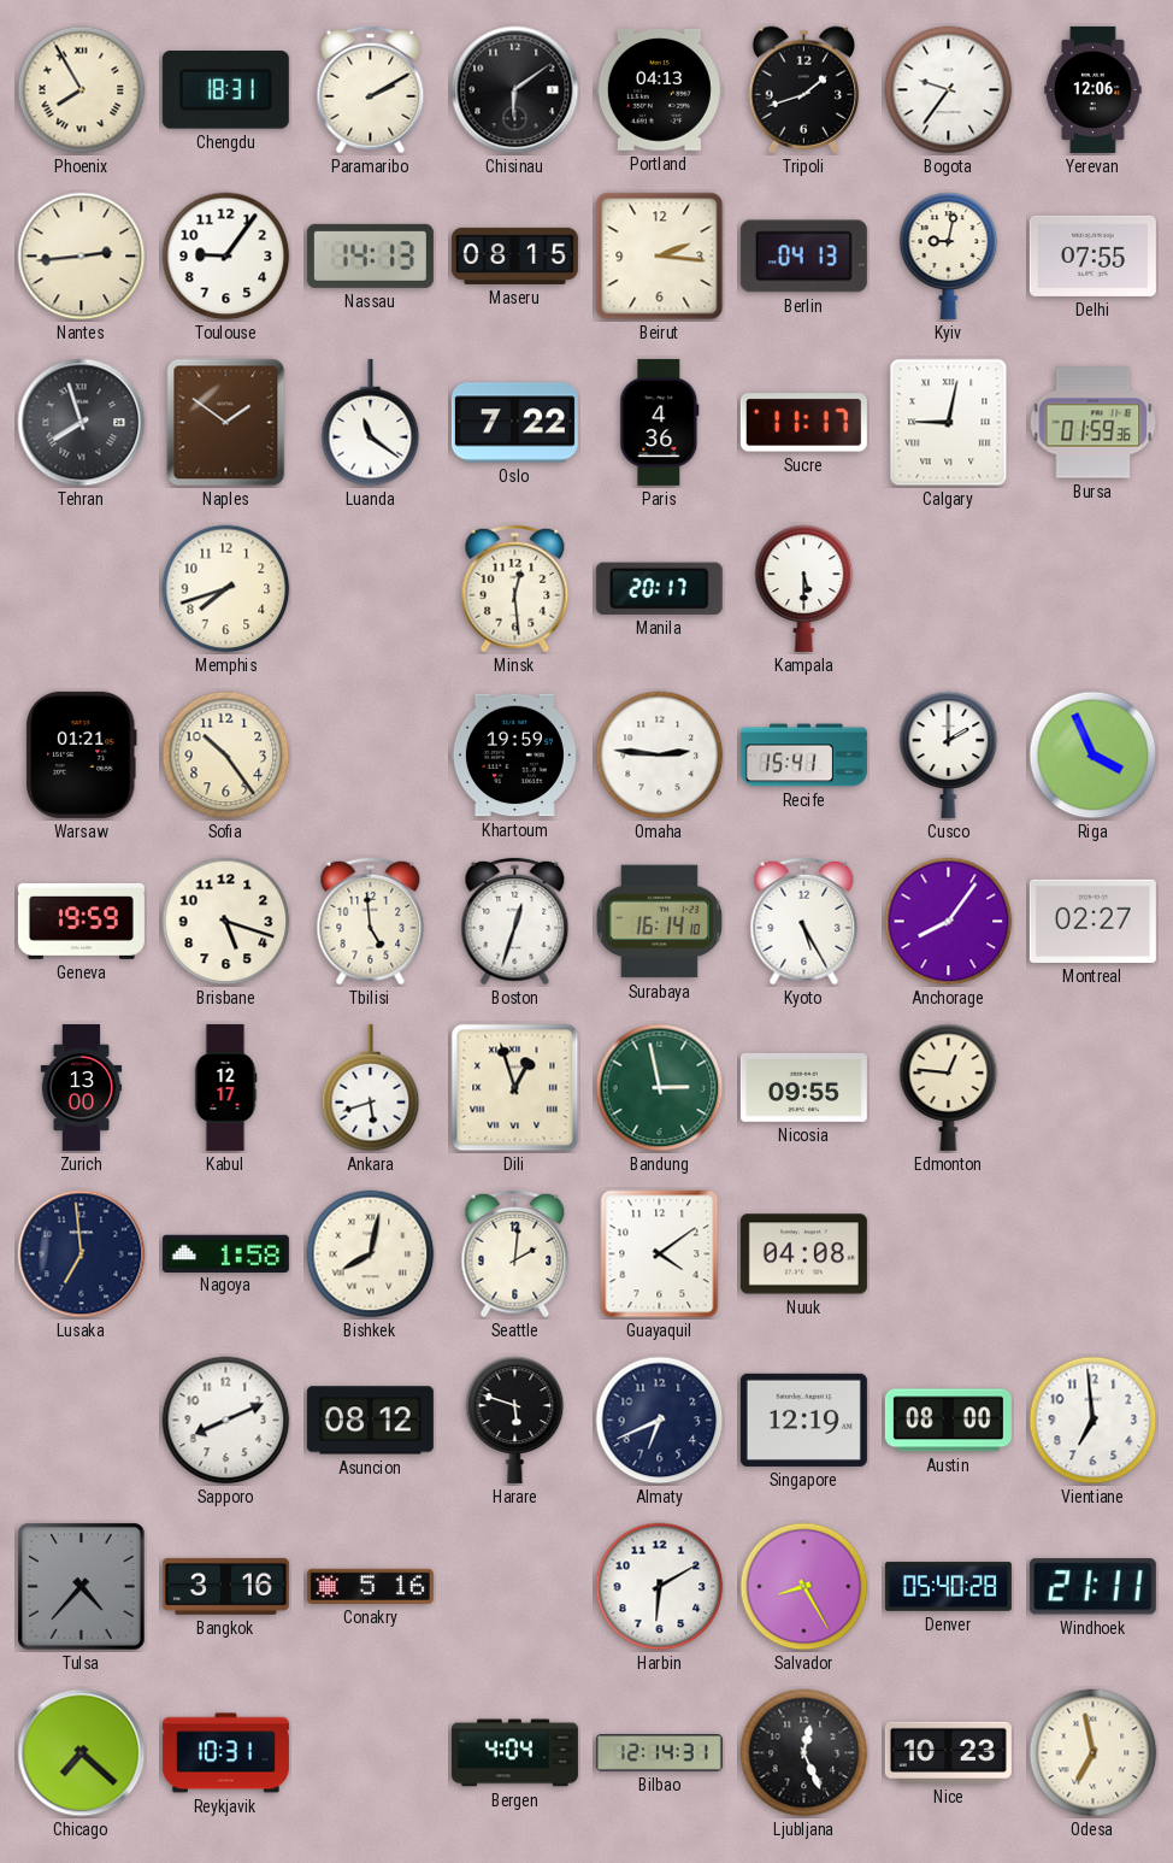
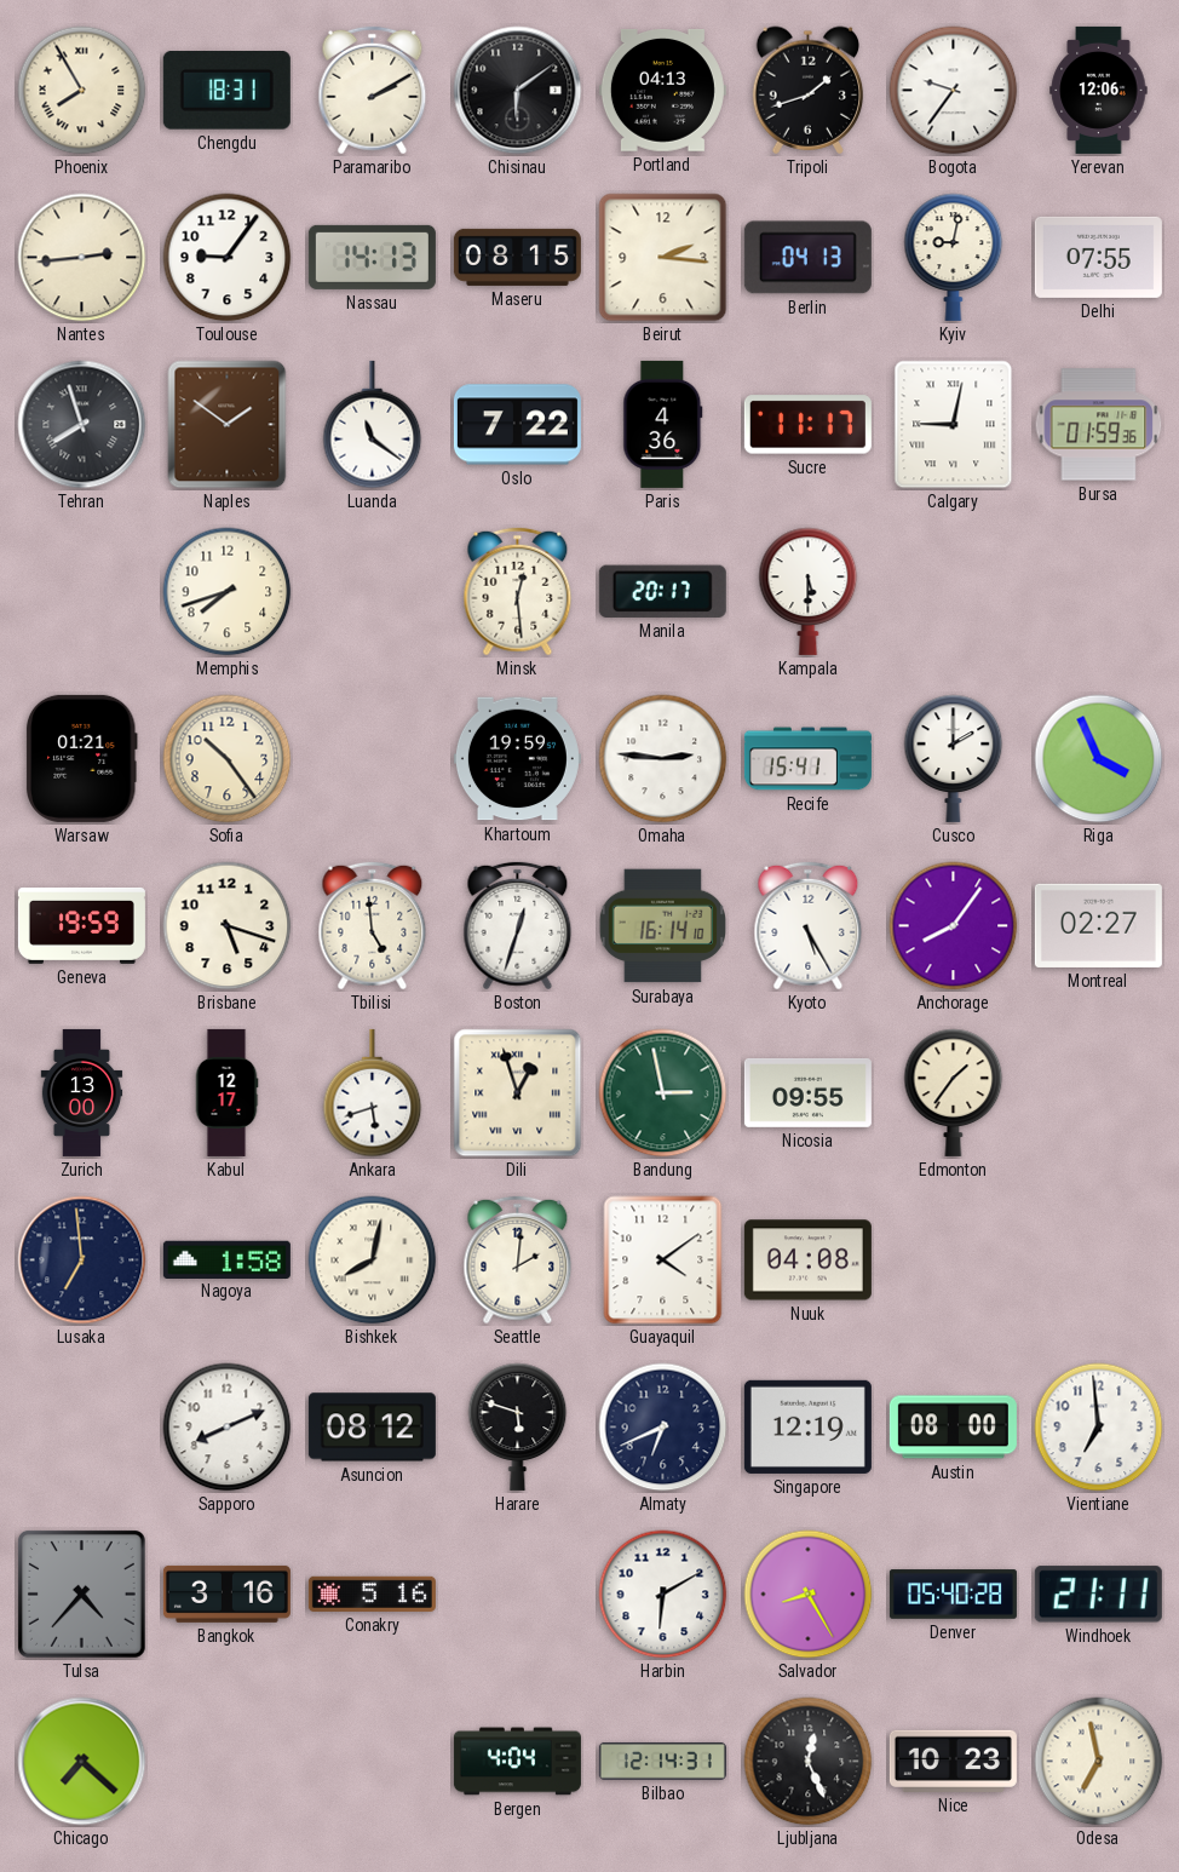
Edmonton: 12:46 -> 1:36
Reykjavik: 10:31 -> none
